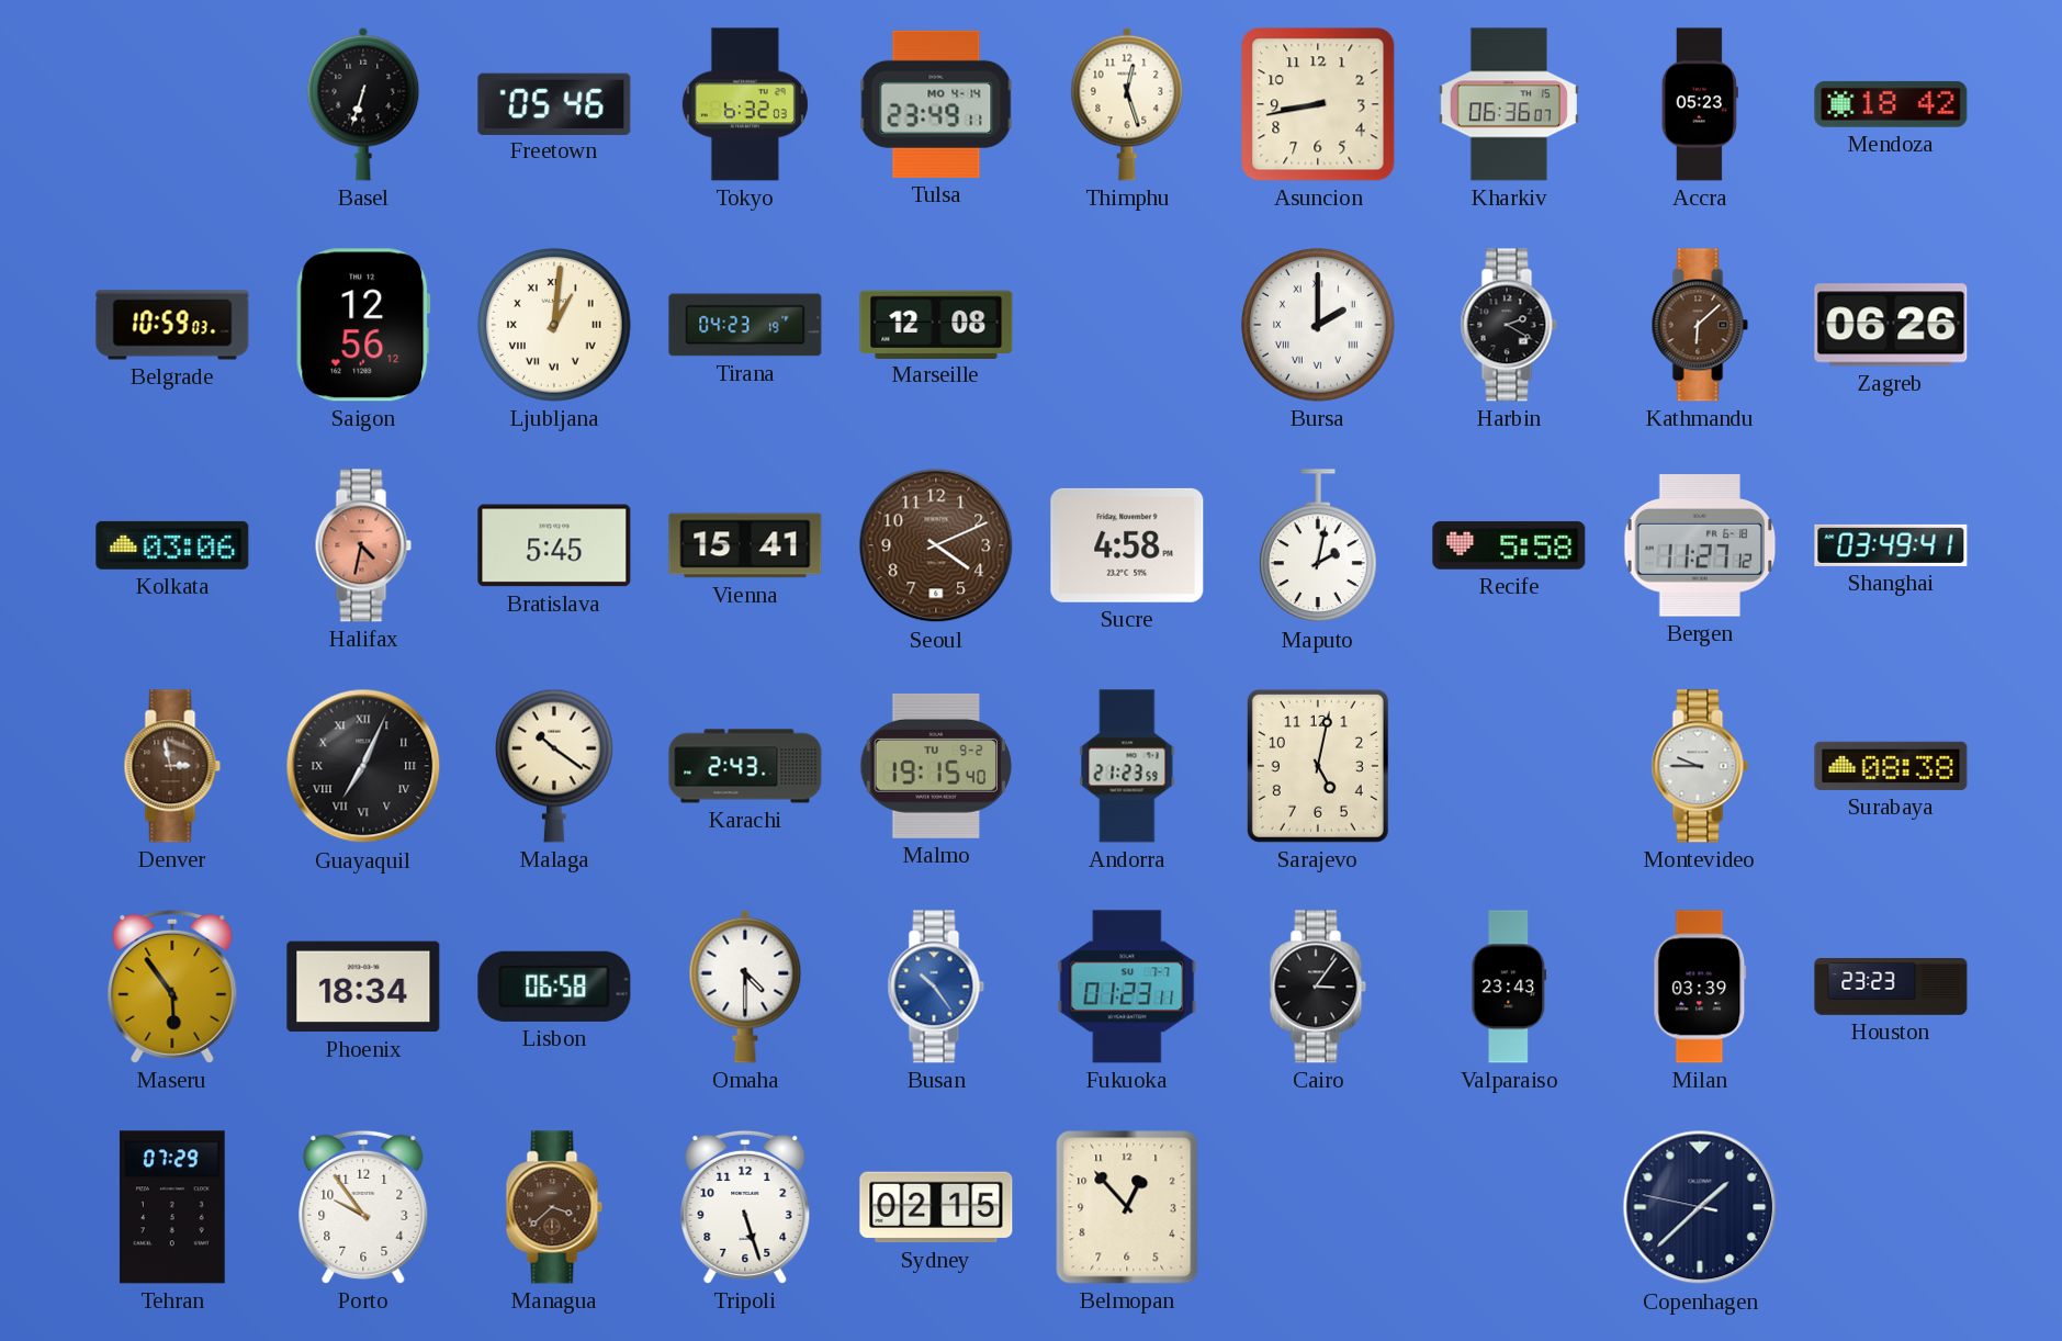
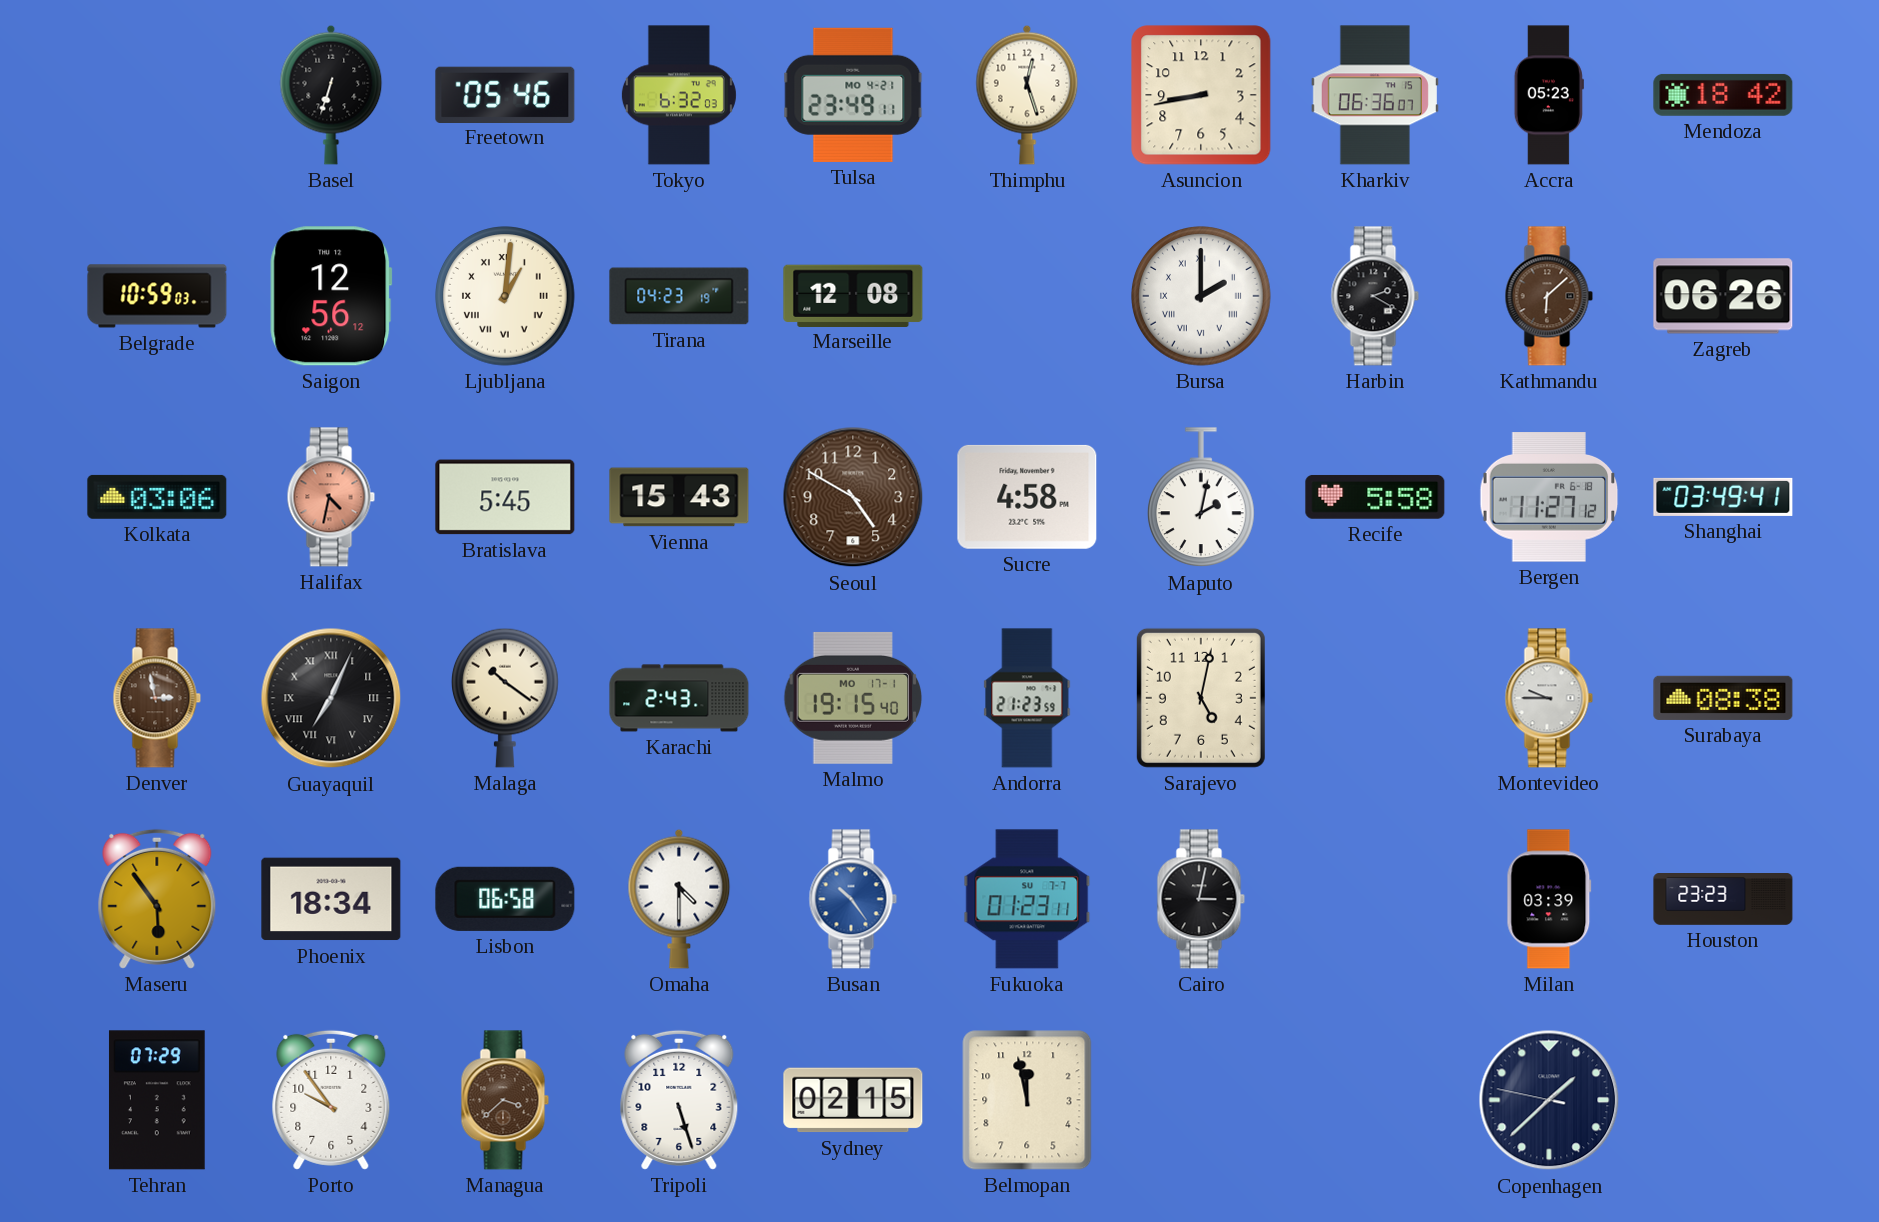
Tulsa date: MO 4-14 -> MO 4-21
Vienna: 15:41 -> 15:43
Seoul: 4:11 -> 4:50
Malmo date: TU 9-2 -> MO 17-1
Cairo: 3:06 -> 3:02
Valparaiso: 23:43 -> none
Belmopan: 12:53 -> 11:58
